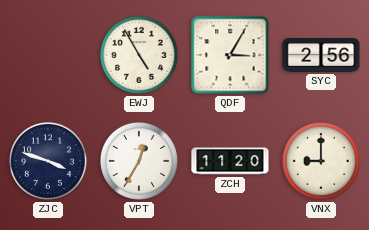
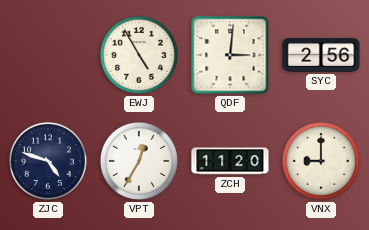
QDF: 3:05 -> 3:01
ZJC: 3:48 -> 4:48
